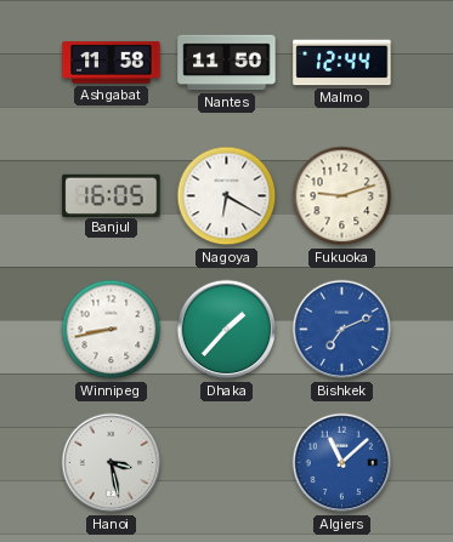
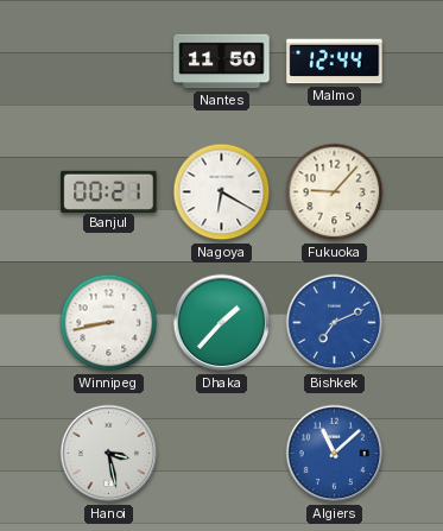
Ashgabat: 11:58 -> none
Banjul: 16:05 -> 00:21
Fukuoka: 9:12 -> 9:07
